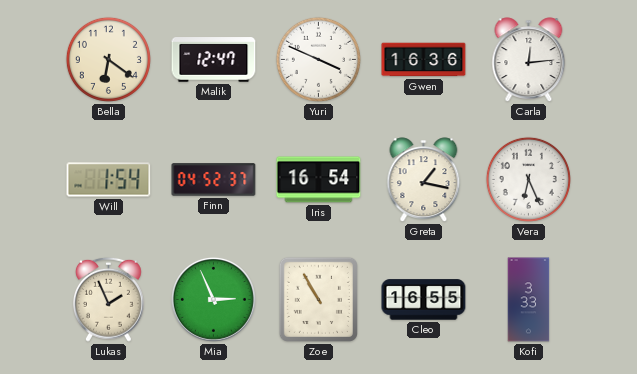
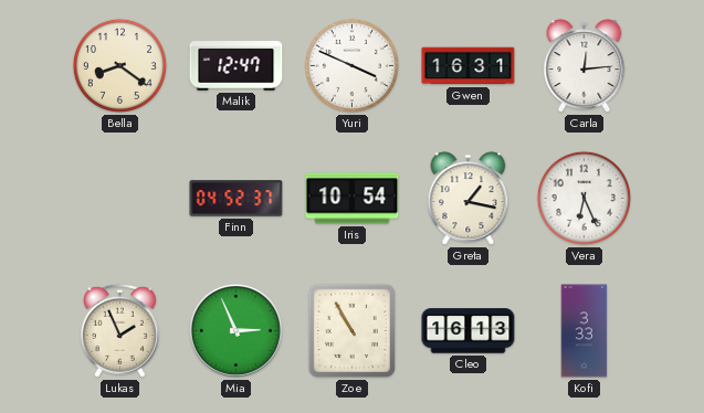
Bella: 6:21 -> 8:21
Gwen: 16:36 -> 16:31
Will: 1:54 -> none
Iris: 16:54 -> 10:54
Cleo: 16:55 -> 16:13
